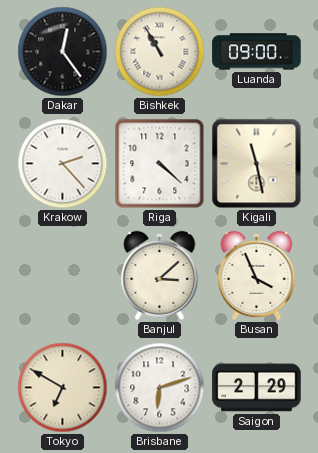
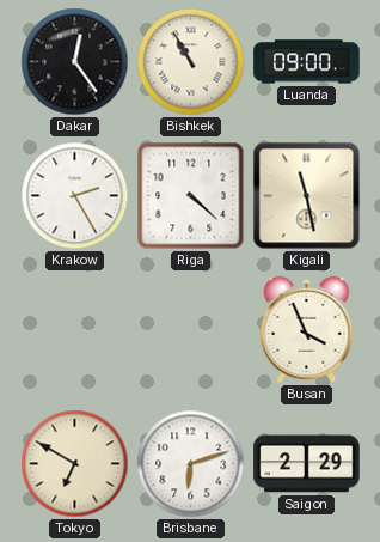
Krakow: 2:23 -> 2:25
Banjul: 3:08 -> none
